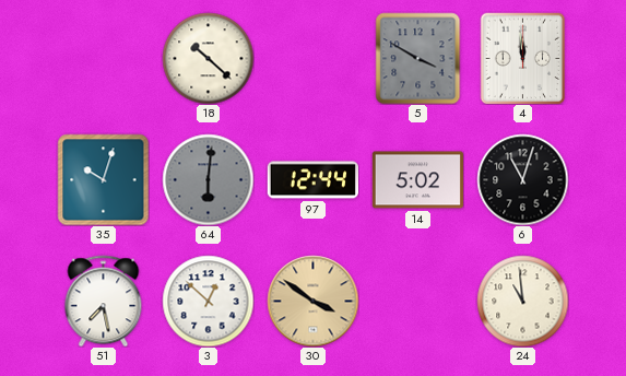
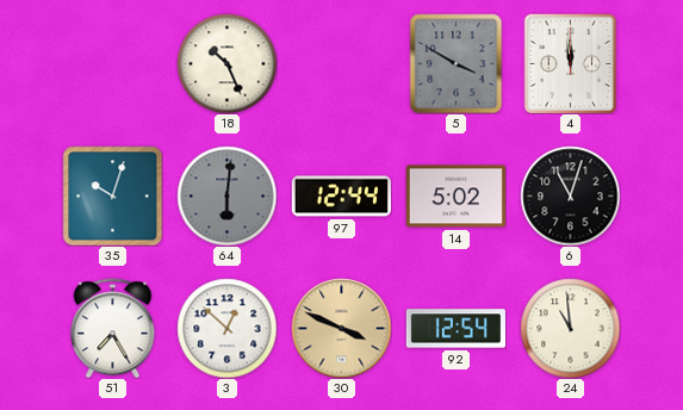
18: 10:22 -> 10:26
51: 7:28 -> 7:25
30: 3:51 -> 3:49
92: none -> 12:54
